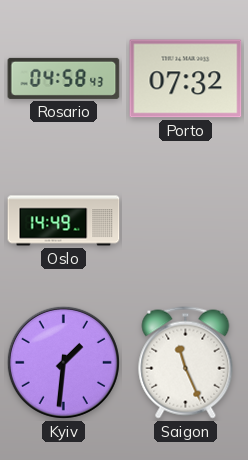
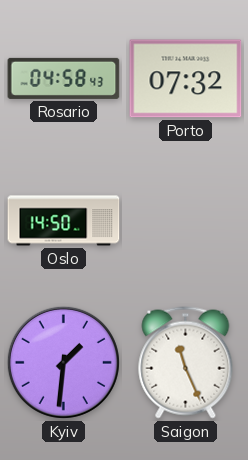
Oslo: 14:49 -> 14:50
